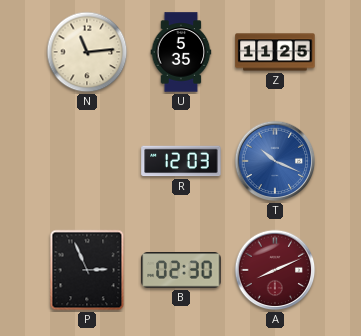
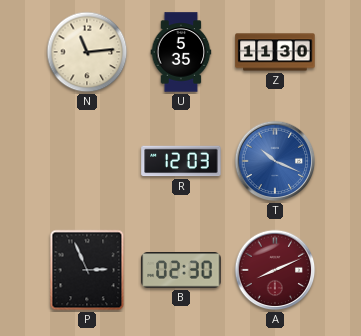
Z: 11:25 -> 11:30
